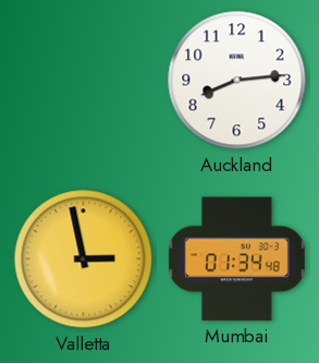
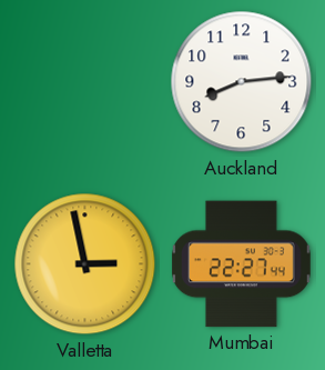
Mumbai: 01:34 -> 22:27
